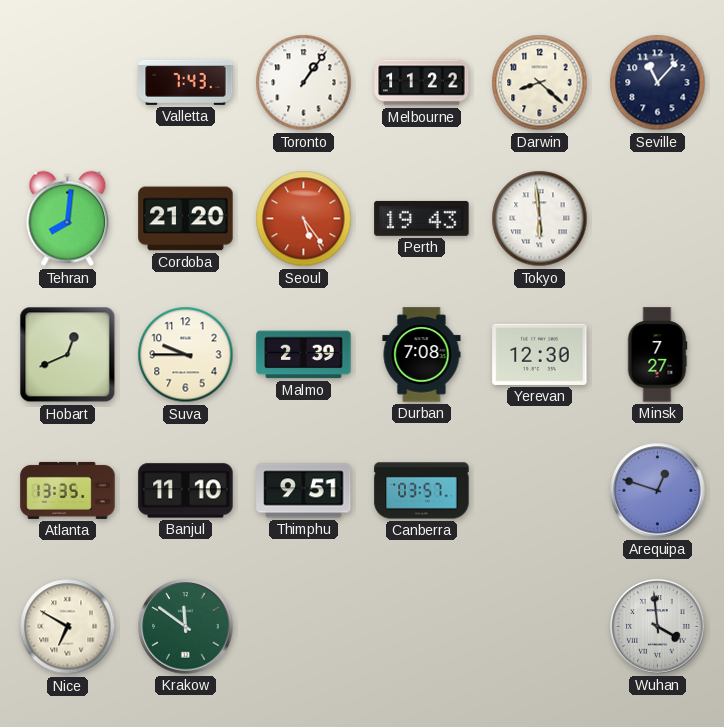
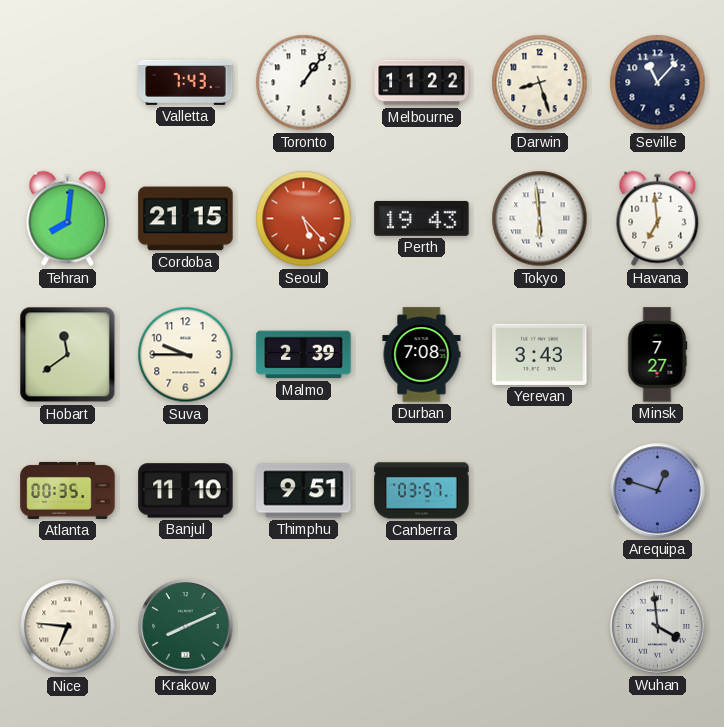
Darwin: 8:22 -> 8:27
Cordoba: 21:20 -> 21:15
Seoul: 5:24 -> 5:23
Havana: none -> 6:59
Hobart: 12:41 -> 11:39
Yerevan: 12:30 -> 3:43
Atlanta: 13:35 -> 00:35
Nice: 6:50 -> 6:46
Krakow: 11:51 -> 8:11
